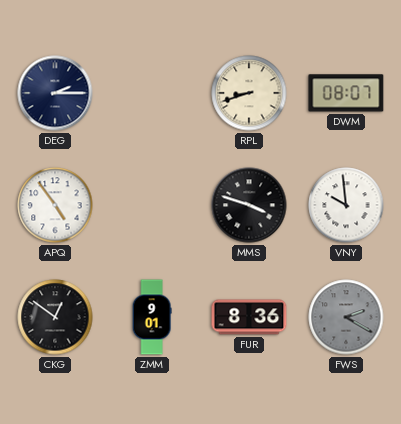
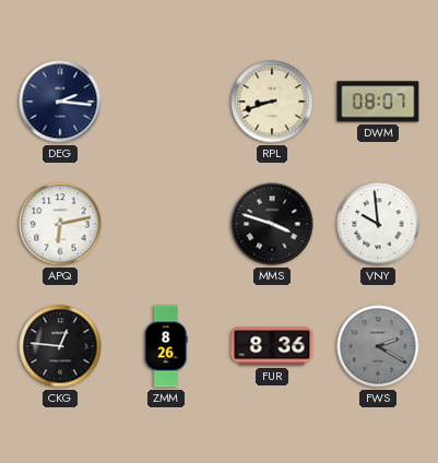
DEG: 2:15 -> 2:16
APQ: 4:54 -> 6:13
CKG: 12:51 -> 12:46
ZMM: 9:01 -> 8:26
